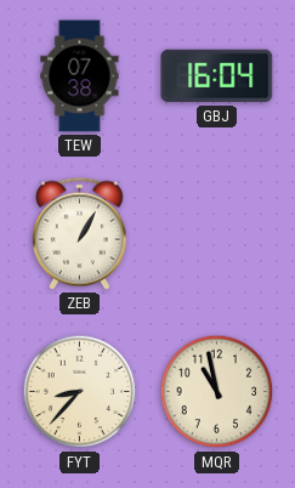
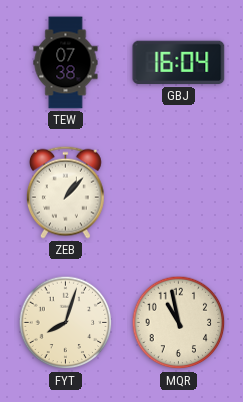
ZEB: 1:05 -> 1:07
FYT: 8:37 -> 8:03
